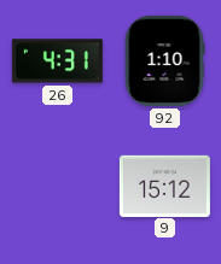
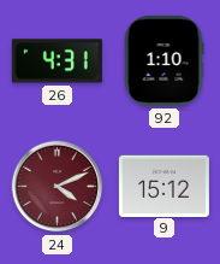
24: none -> 4:11
